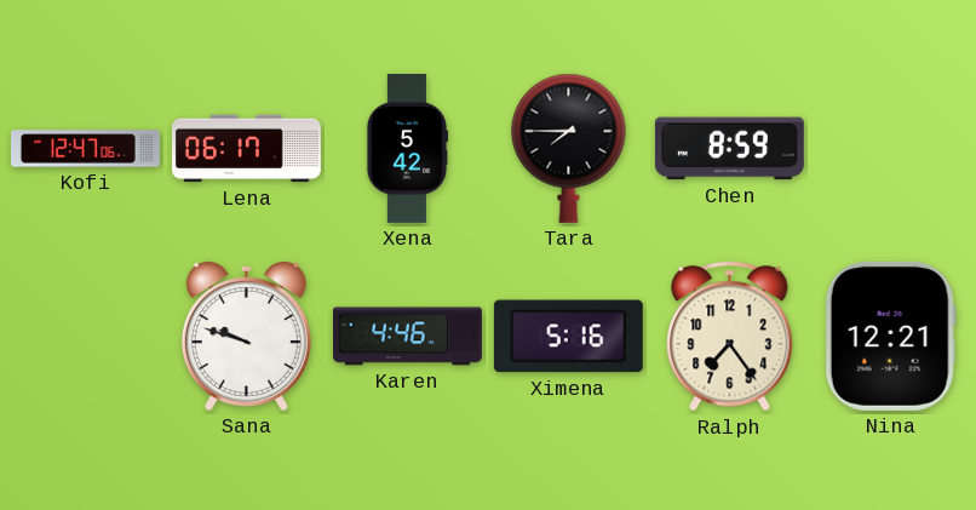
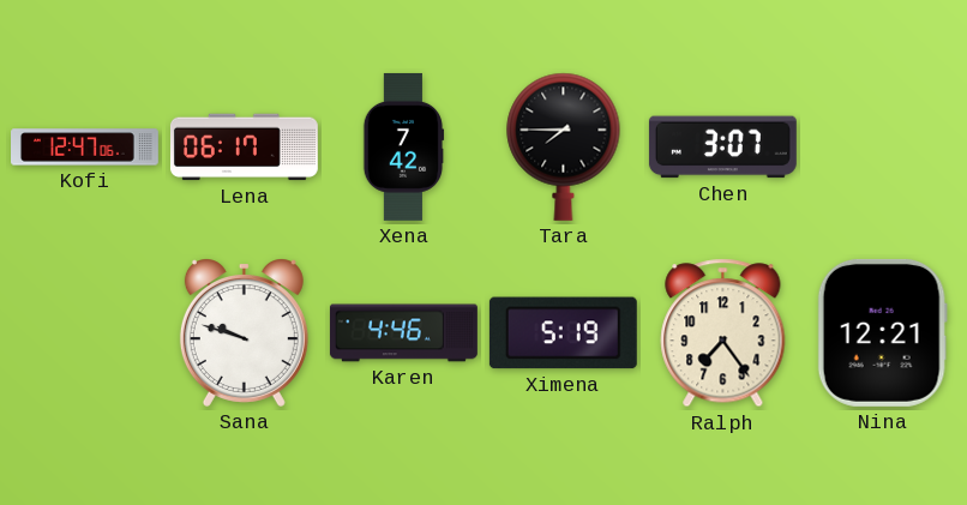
Xena: 5:42 -> 7:42
Chen: 8:59 -> 3:07
Ximena: 5:16 -> 5:19
